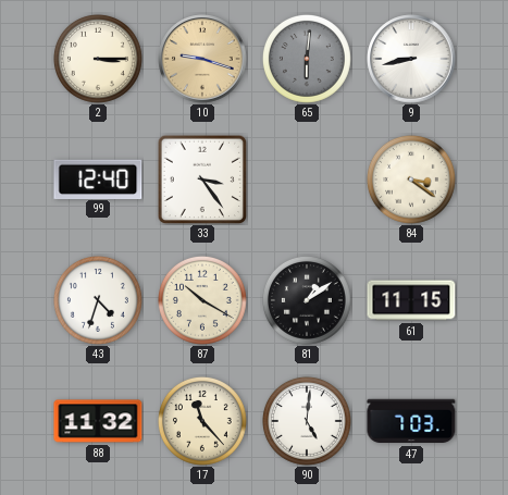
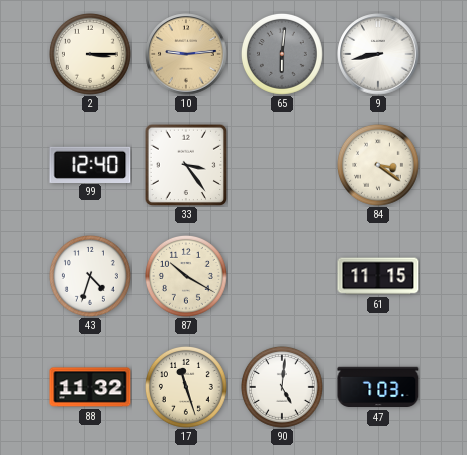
10: 9:18 -> 9:14
81: 1:09 -> none
17: 11:23 -> 11:27
